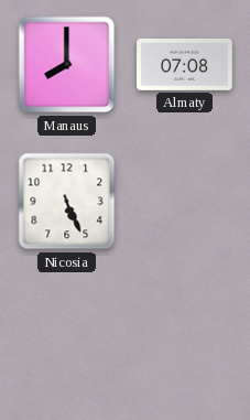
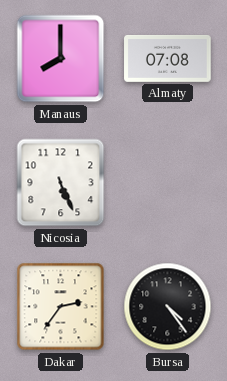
Dakar: none -> 2:36
Bursa: none -> 4:24
